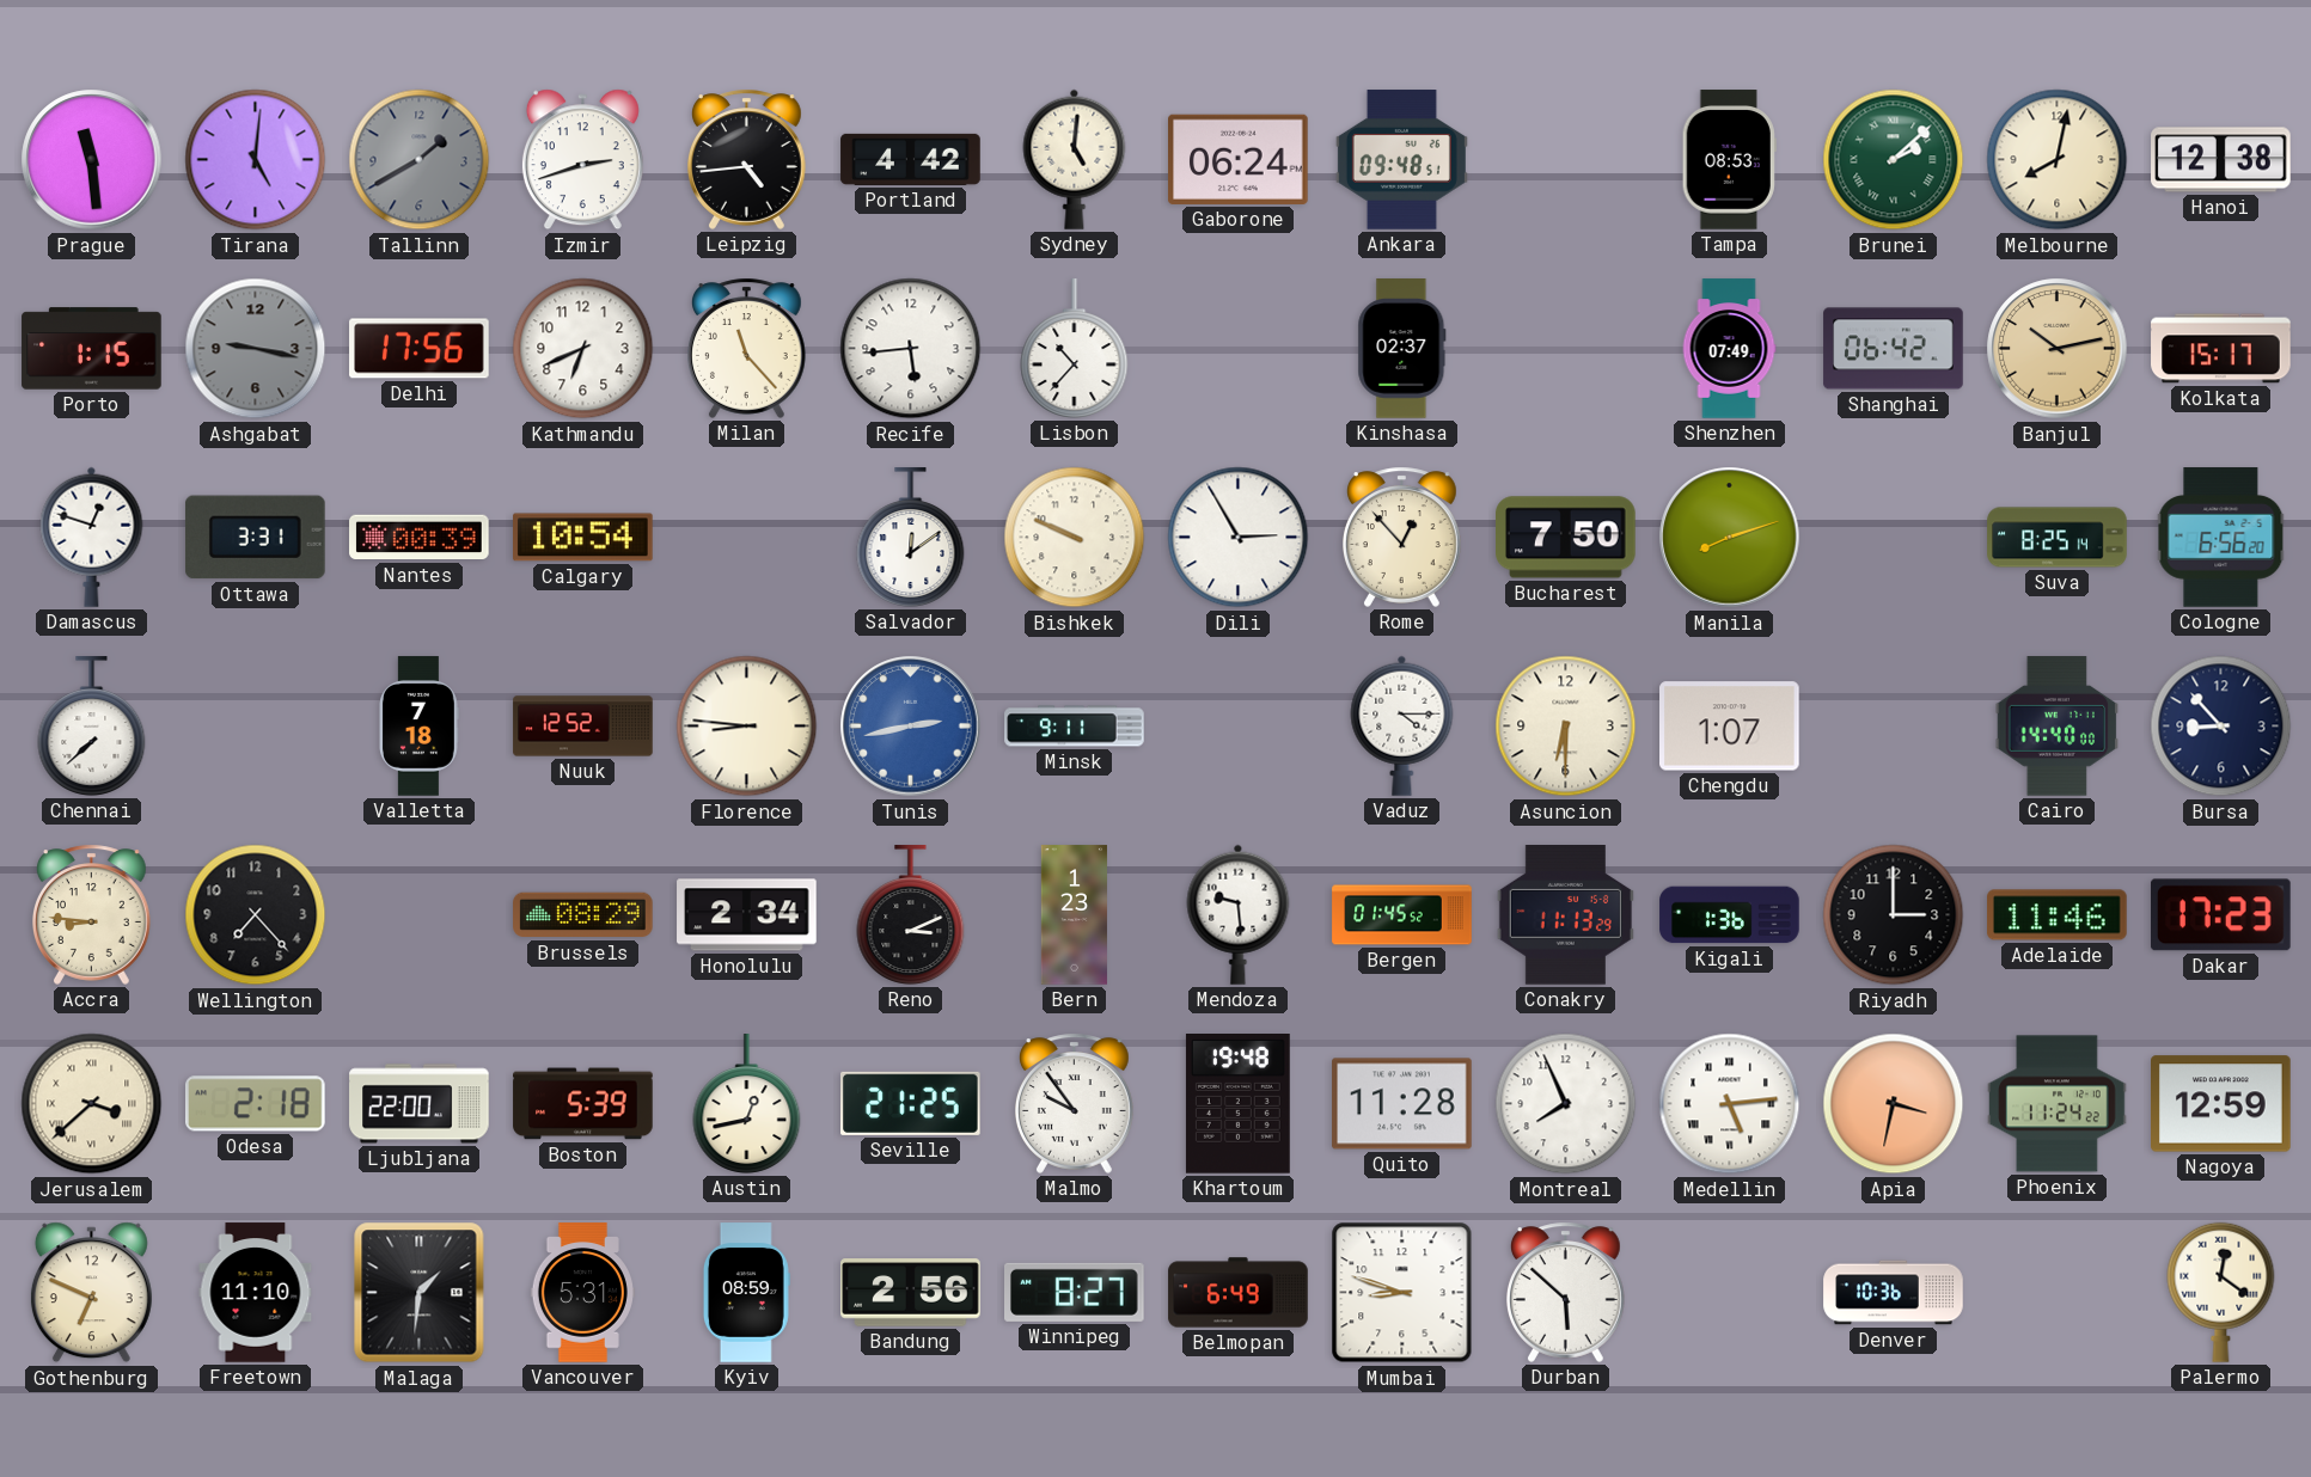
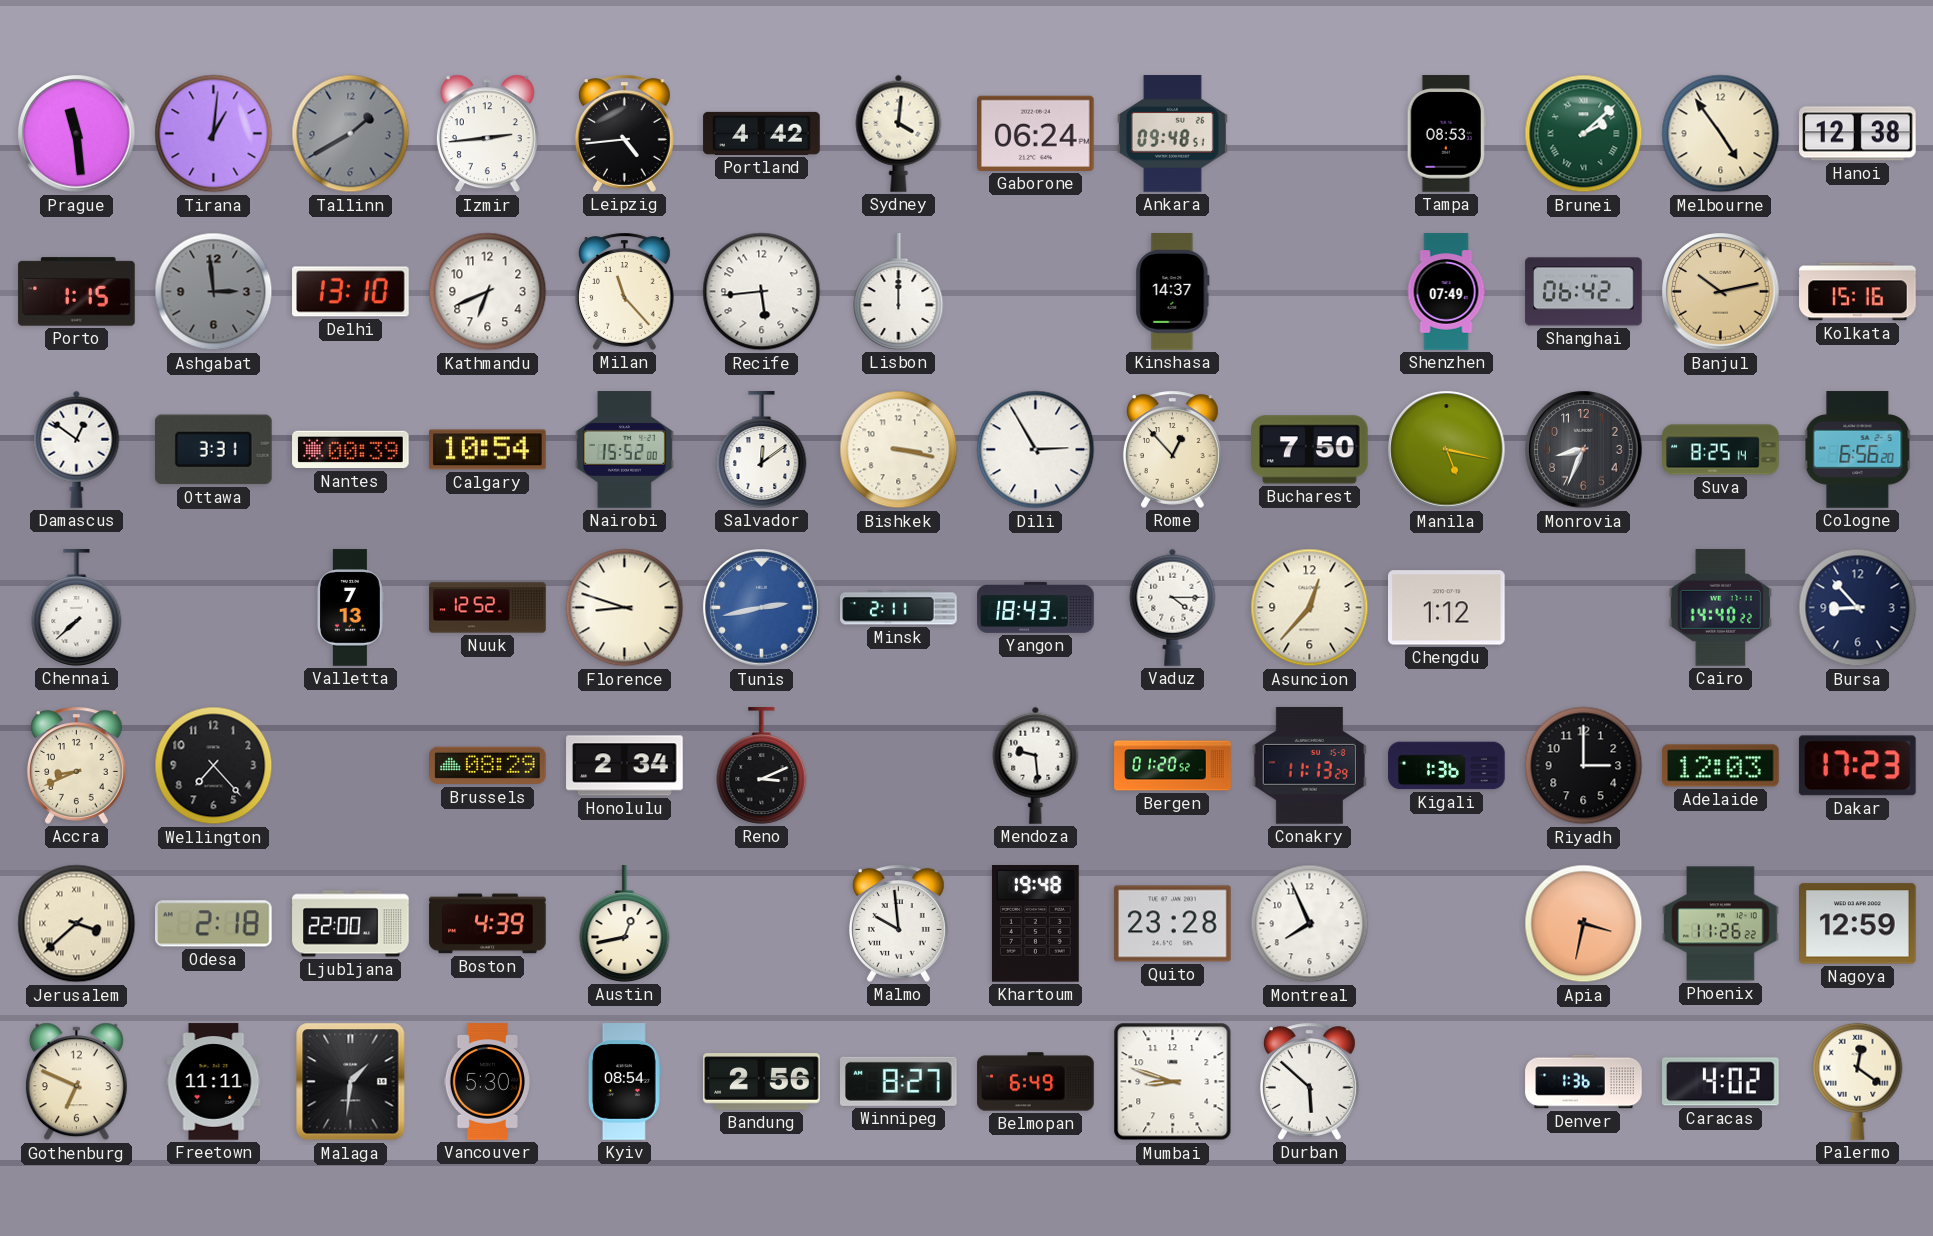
Tirana: 5:01 -> 1:01
Izmir: 2:42 -> 2:44
Sydney: 5:01 -> 4:01
Melbourne: 8:02 -> 4:54
Ashgabat: 9:17 -> 2:59
Delhi: 17:56 -> 13:10
Lisbon: 10:37 -> 12:00
Kinshasa: 02:37 -> 14:37
Kolkata: 15:17 -> 15:16
Damascus: 12:48 -> 12:51
Nairobi: none -> 15:52
Bishkek: 9:49 -> 3:17
Manila: 8:12 -> 5:17
Monrovia: none -> 8:34
Valletta: 7:18 -> 7:13
Florence: 8:46 -> 8:48
Minsk: 9:11 -> 2:11
Yangon: none -> 18:43
Asuncion: 6:30 -> 12:37
Chengdu: 1:07 -> 1:12
Cairo: 14:40:00 -> 14:40:22
Accra: 8:46 -> 8:41
Bern: 1:23 -> none
Bergen: 01:45 -> 01:20
Adelaide: 11:46 -> 12:03
Boston: 5:39 -> 4:39
Seville: 21:25 -> none
Malmo: 9:54 -> 9:59
Quito: 11:28 -> 23:28
Medellin: 5:14 -> none
Phoenix: 11:24 -> 11:26
Freetown: 11:10 -> 11:11
Vancouver: 5:31 -> 5:30
Kyiv: 08:59 -> 08:54
Denver: 10:36 -> 1:36
Caracas: none -> 4:02
